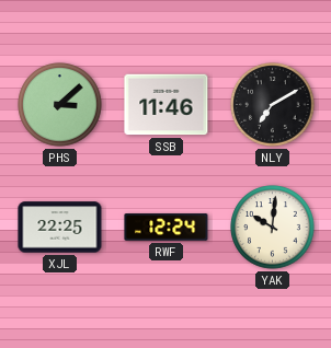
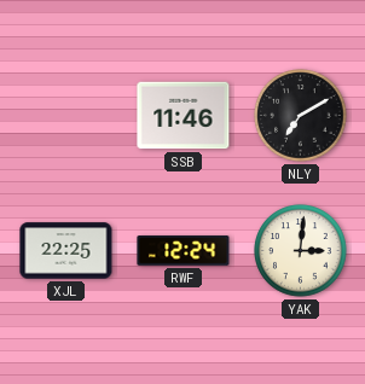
PHS: 3:08 -> none
YAK: 10:01 -> 3:01
